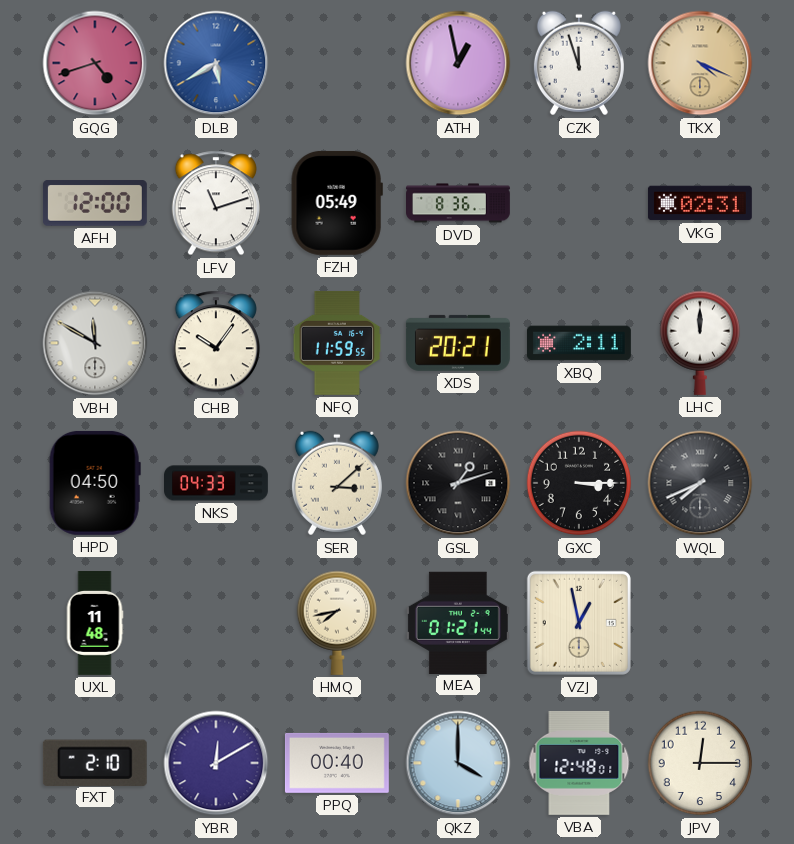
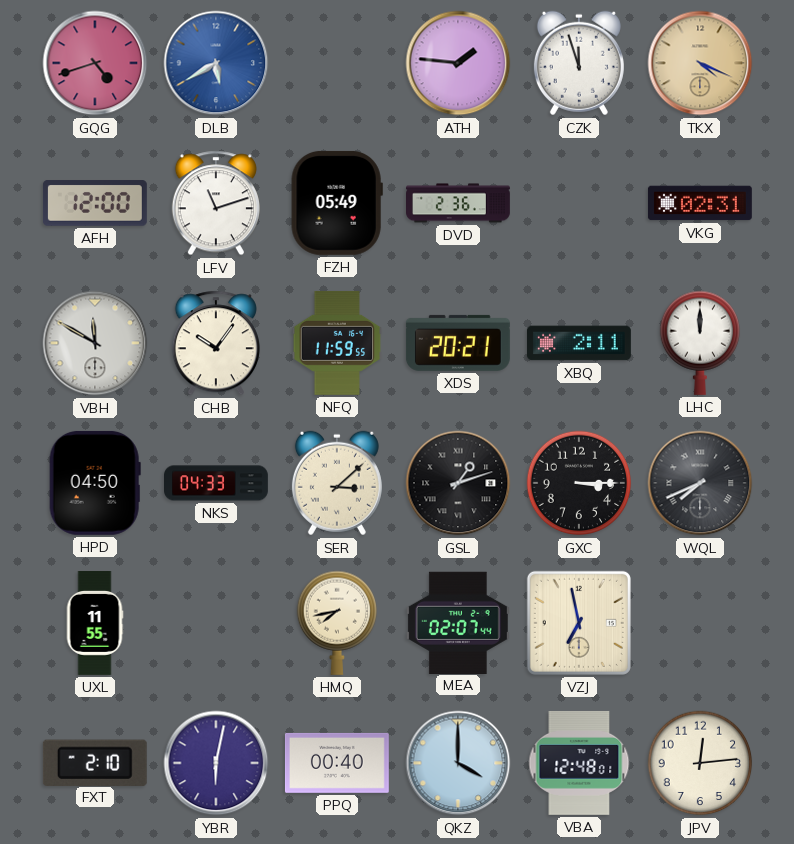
ATH: 12:58 -> 1:46
DVD: 8:36 -> 2:36
UXL: 11:48 -> 11:55
MEA: 01:21 -> 02:07
VZJ: 12:58 -> 6:58
YBR: 12:10 -> 6:02
JPV: 12:15 -> 12:14
